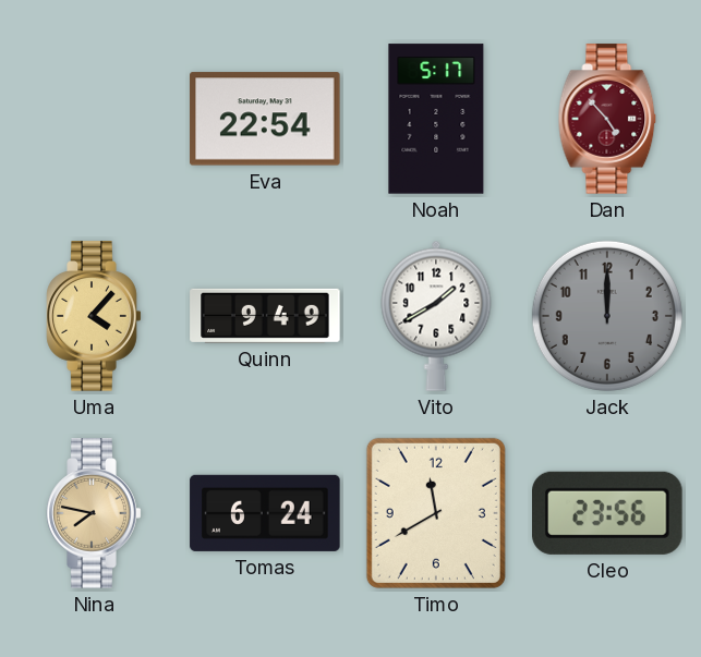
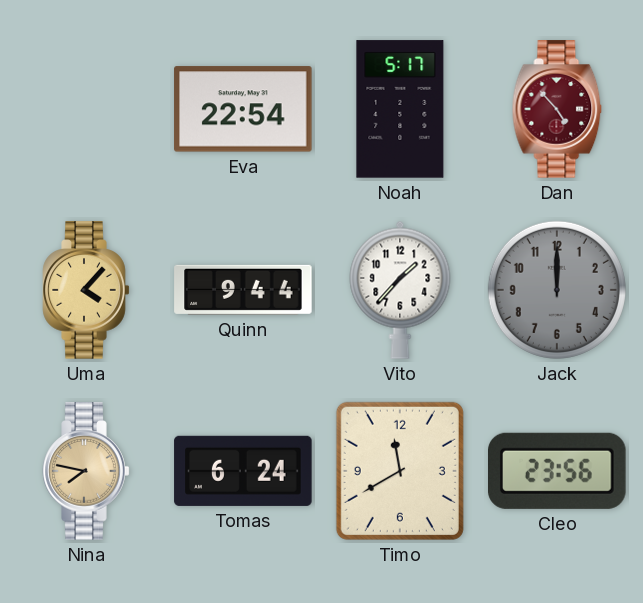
Quinn: 9:49 -> 9:44
Vito: 1:40 -> 1:37
